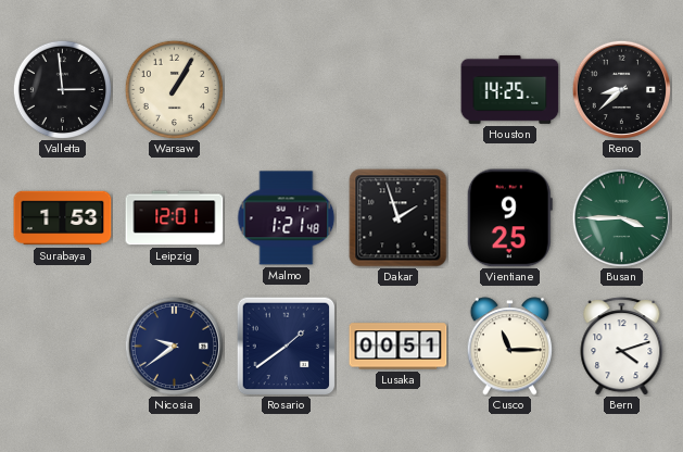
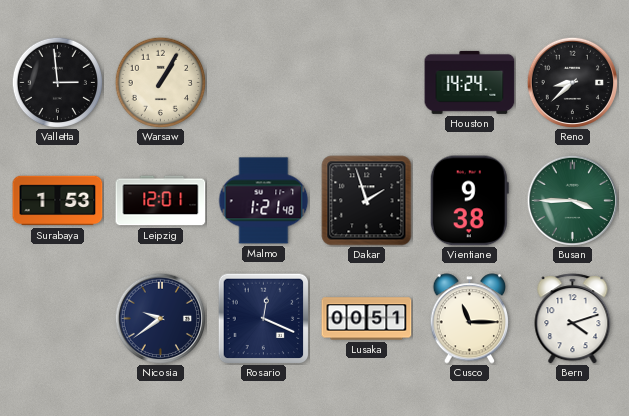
Houston: 14:25 -> 14:24
Vientiane: 9:25 -> 9:38
Rosario: 1:39 -> 12:19
